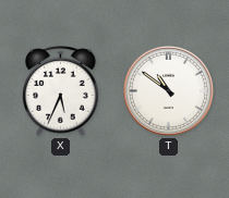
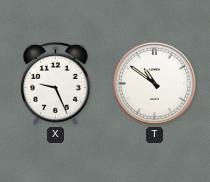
X: 5:34 -> 9:26
